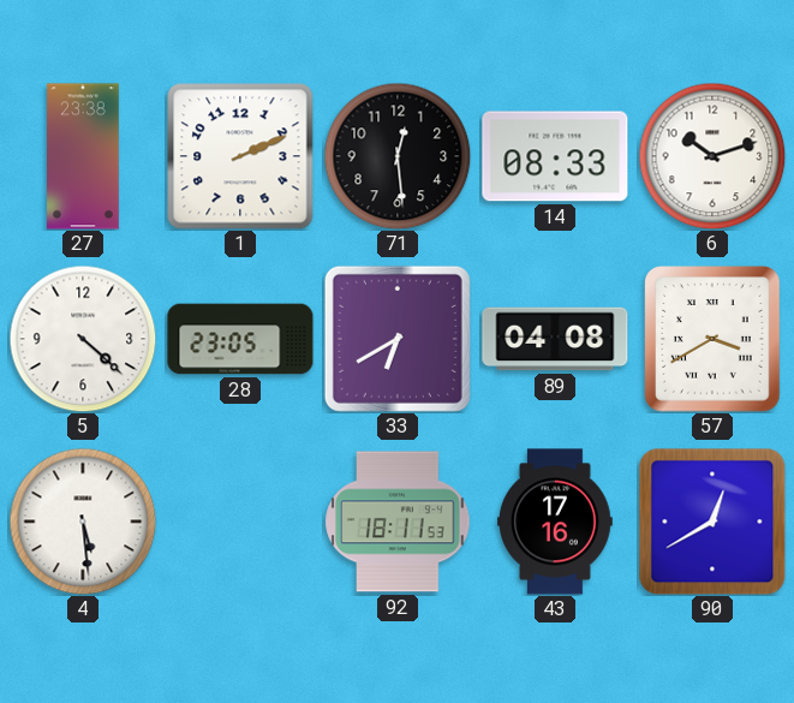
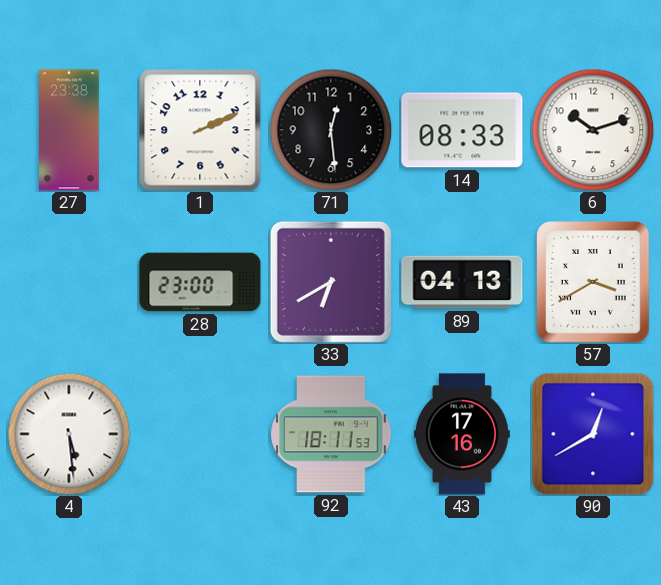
5: 4:22 -> none
28: 23:05 -> 23:00
89: 04:08 -> 04:13
